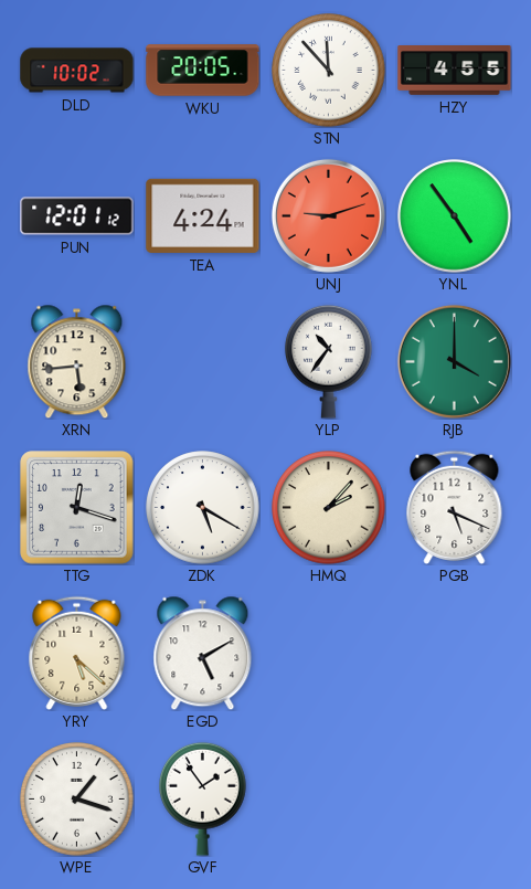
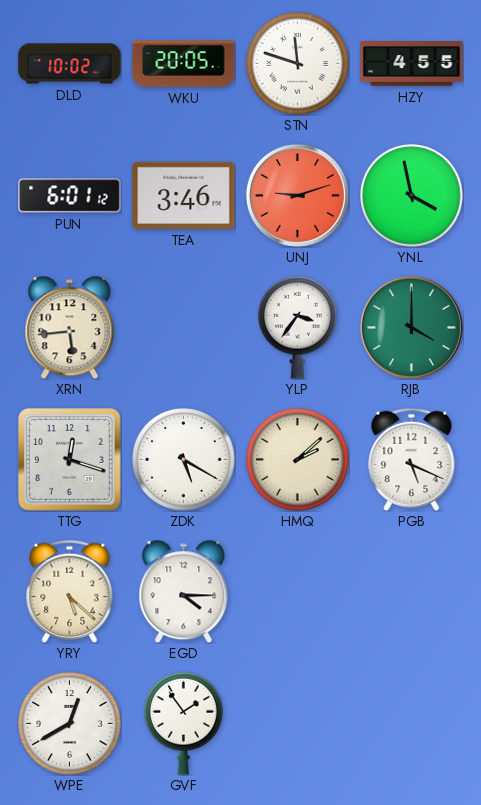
STN: 11:53 -> 11:48
PUN: 12:01 -> 6:01
TEA: 4:24 -> 3:46
YNL: 4:54 -> 3:58
YLP: 10:36 -> 3:36
HMQ: 2:07 -> 2:08
EGD: 5:10 -> 4:15
WPE: 1:18 -> 12:40
